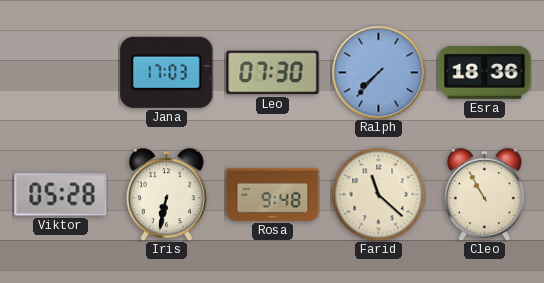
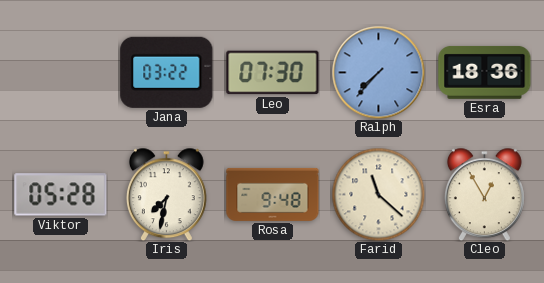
Jana: 17:03 -> 03:22
Iris: 6:32 -> 7:32
Cleo: 10:55 -> 12:55
